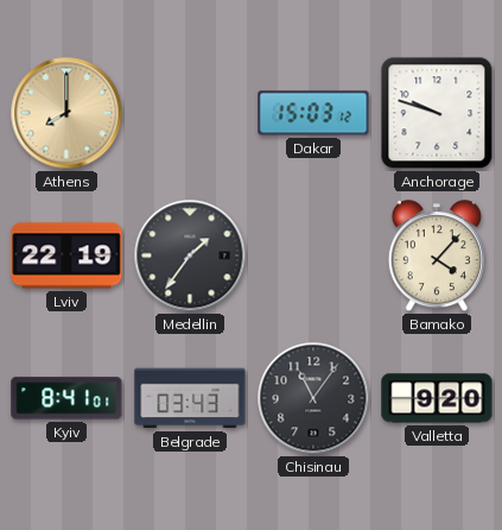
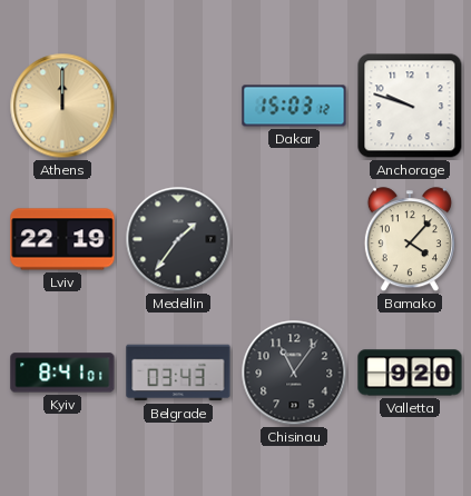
Athens: 8:00 -> 12:00
